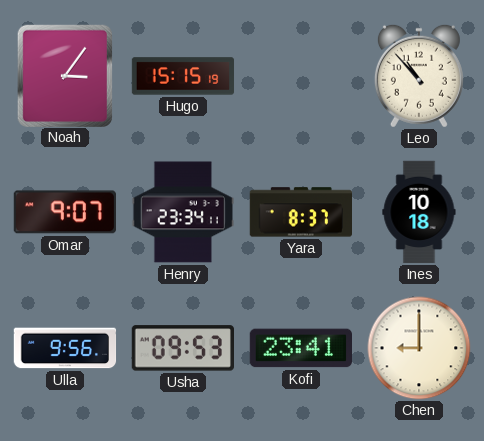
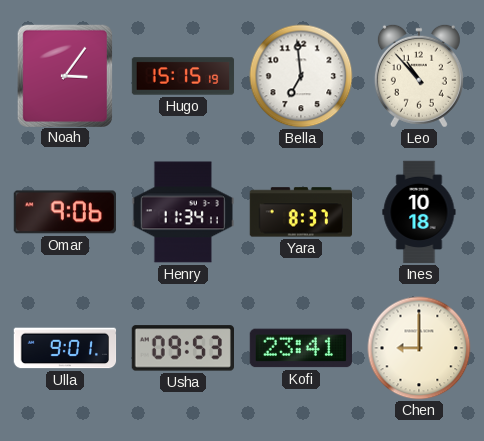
Bella: none -> 6:59
Omar: 9:07 -> 9:06
Henry: 23:34 -> 11:34
Ulla: 9:56 -> 9:01
